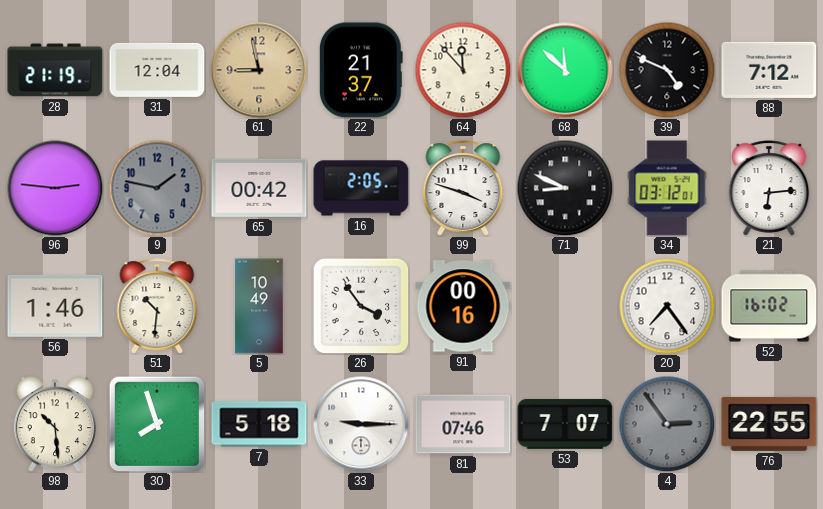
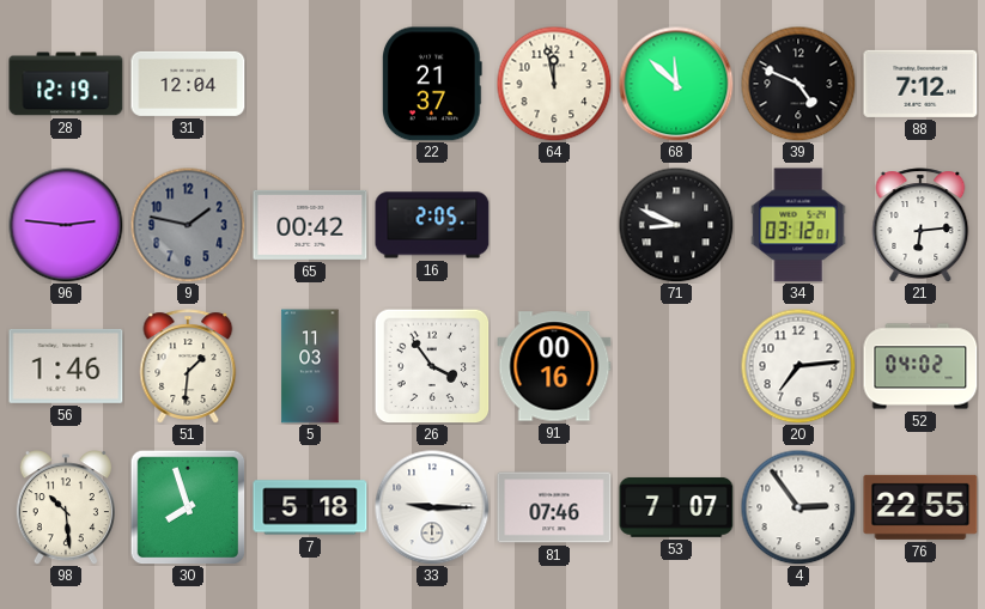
28: 21:19 -> 12:19
61: 8:58 -> none
64: 11:53 -> 11:58
99: 3:48 -> none
51: 10:31 -> 1:31
5: 10:49 -> 11:03
20: 7:24 -> 7:14
52: 16:02 -> 04:02
4 dial: grey -> white
